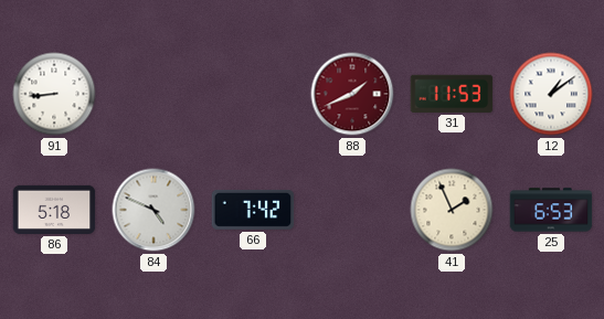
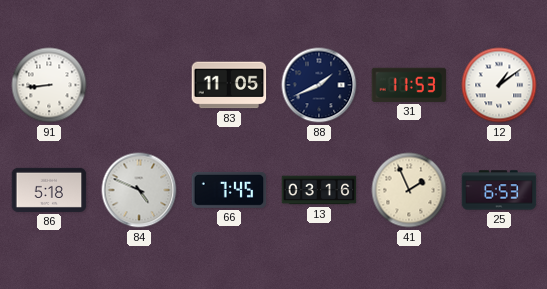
83: none -> 11:05
88 dial: burgundy -> navy
66: 7:42 -> 7:45
13: none -> 03:16
